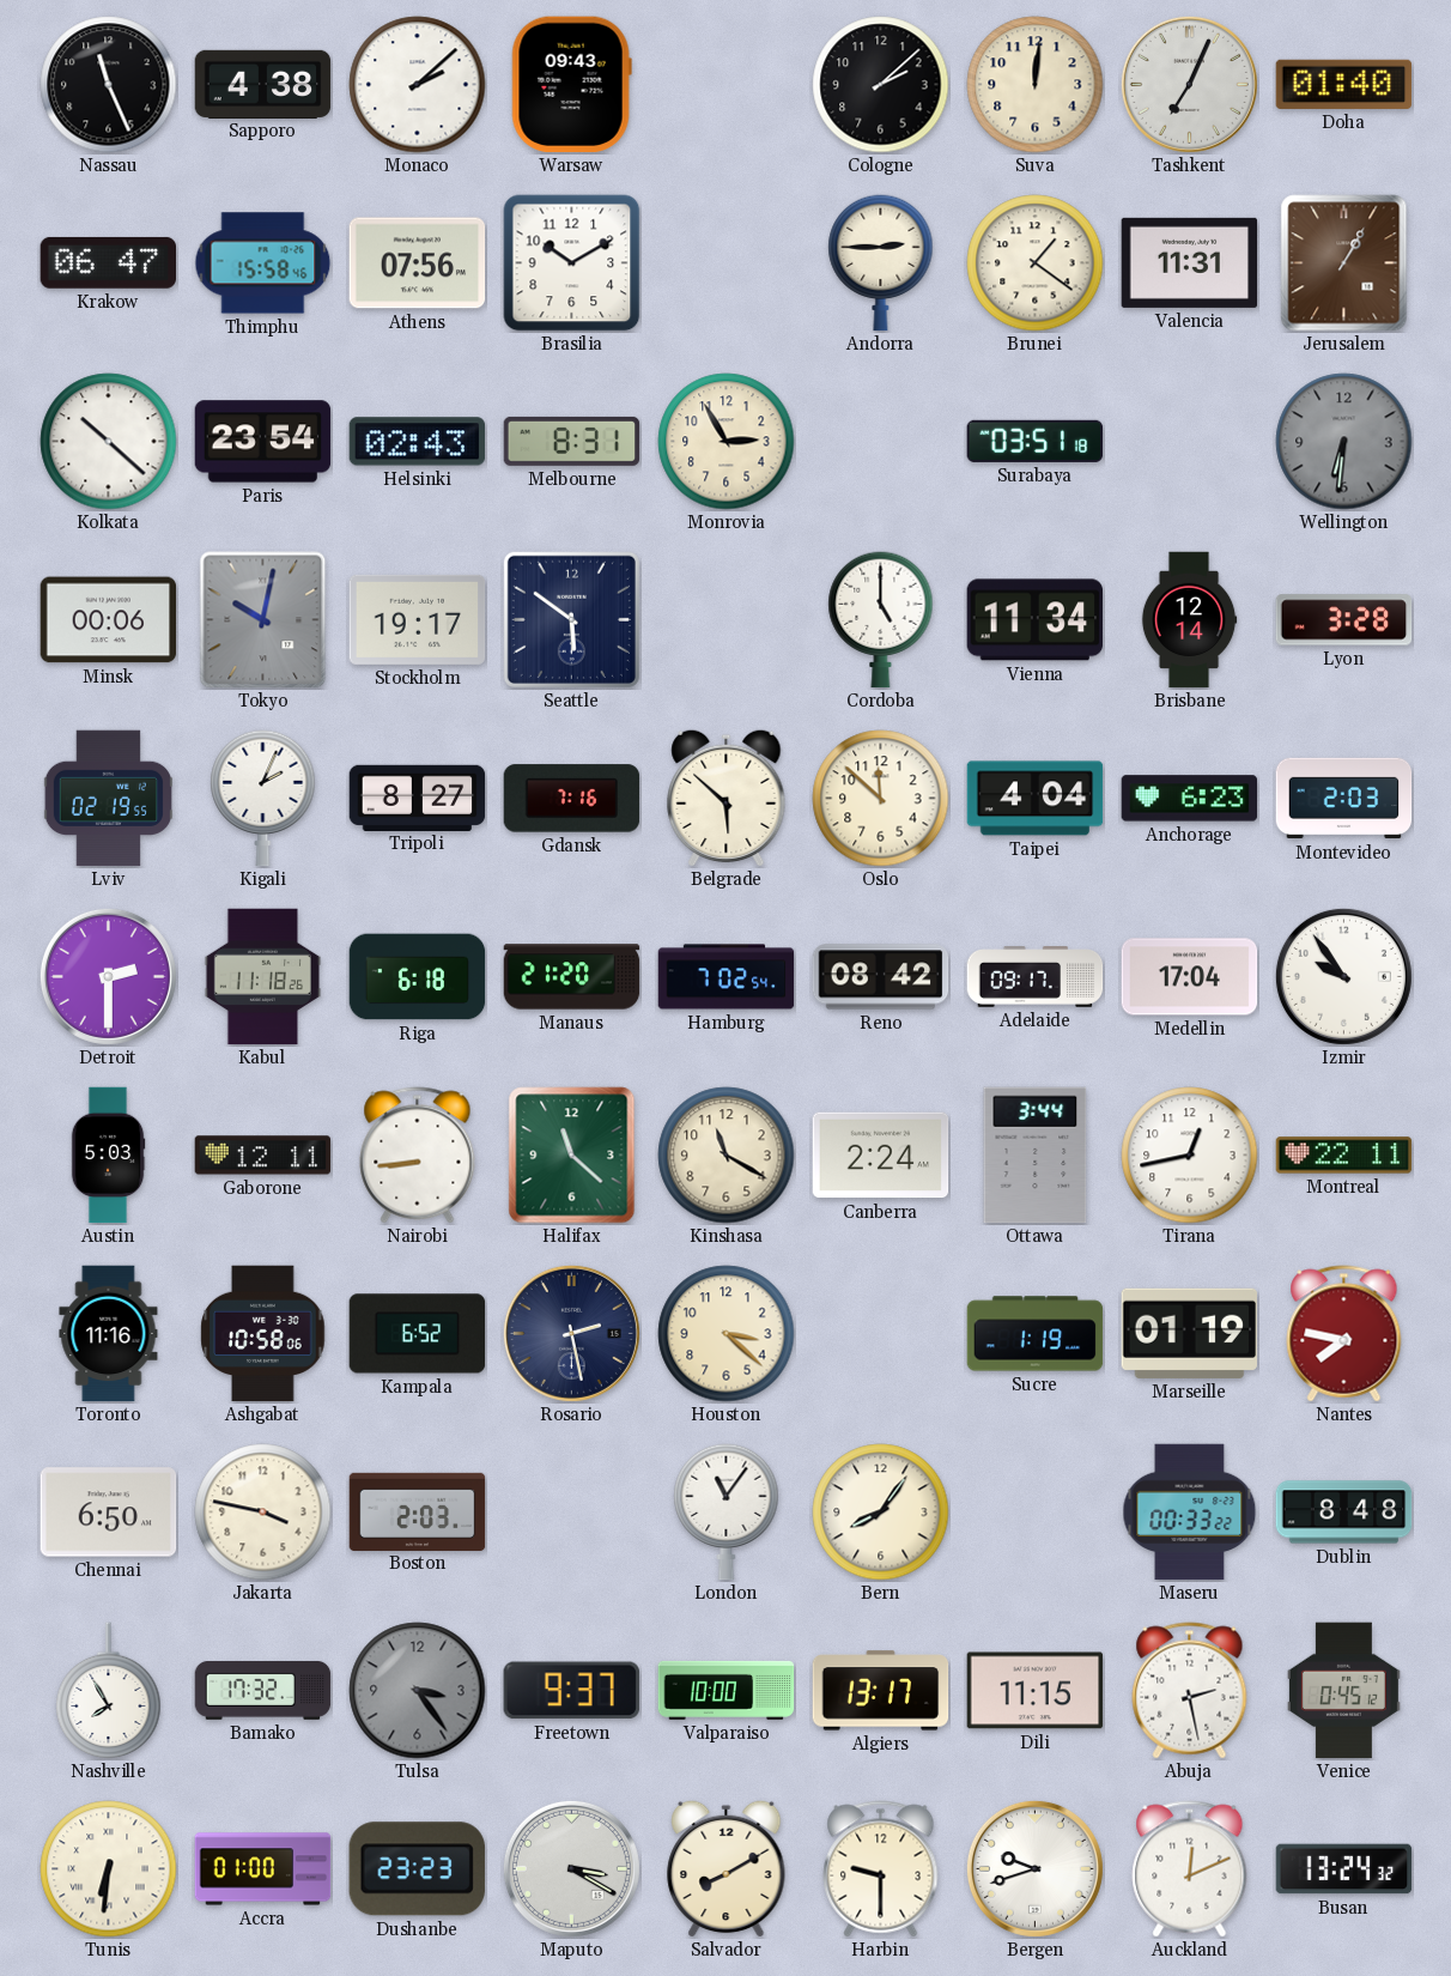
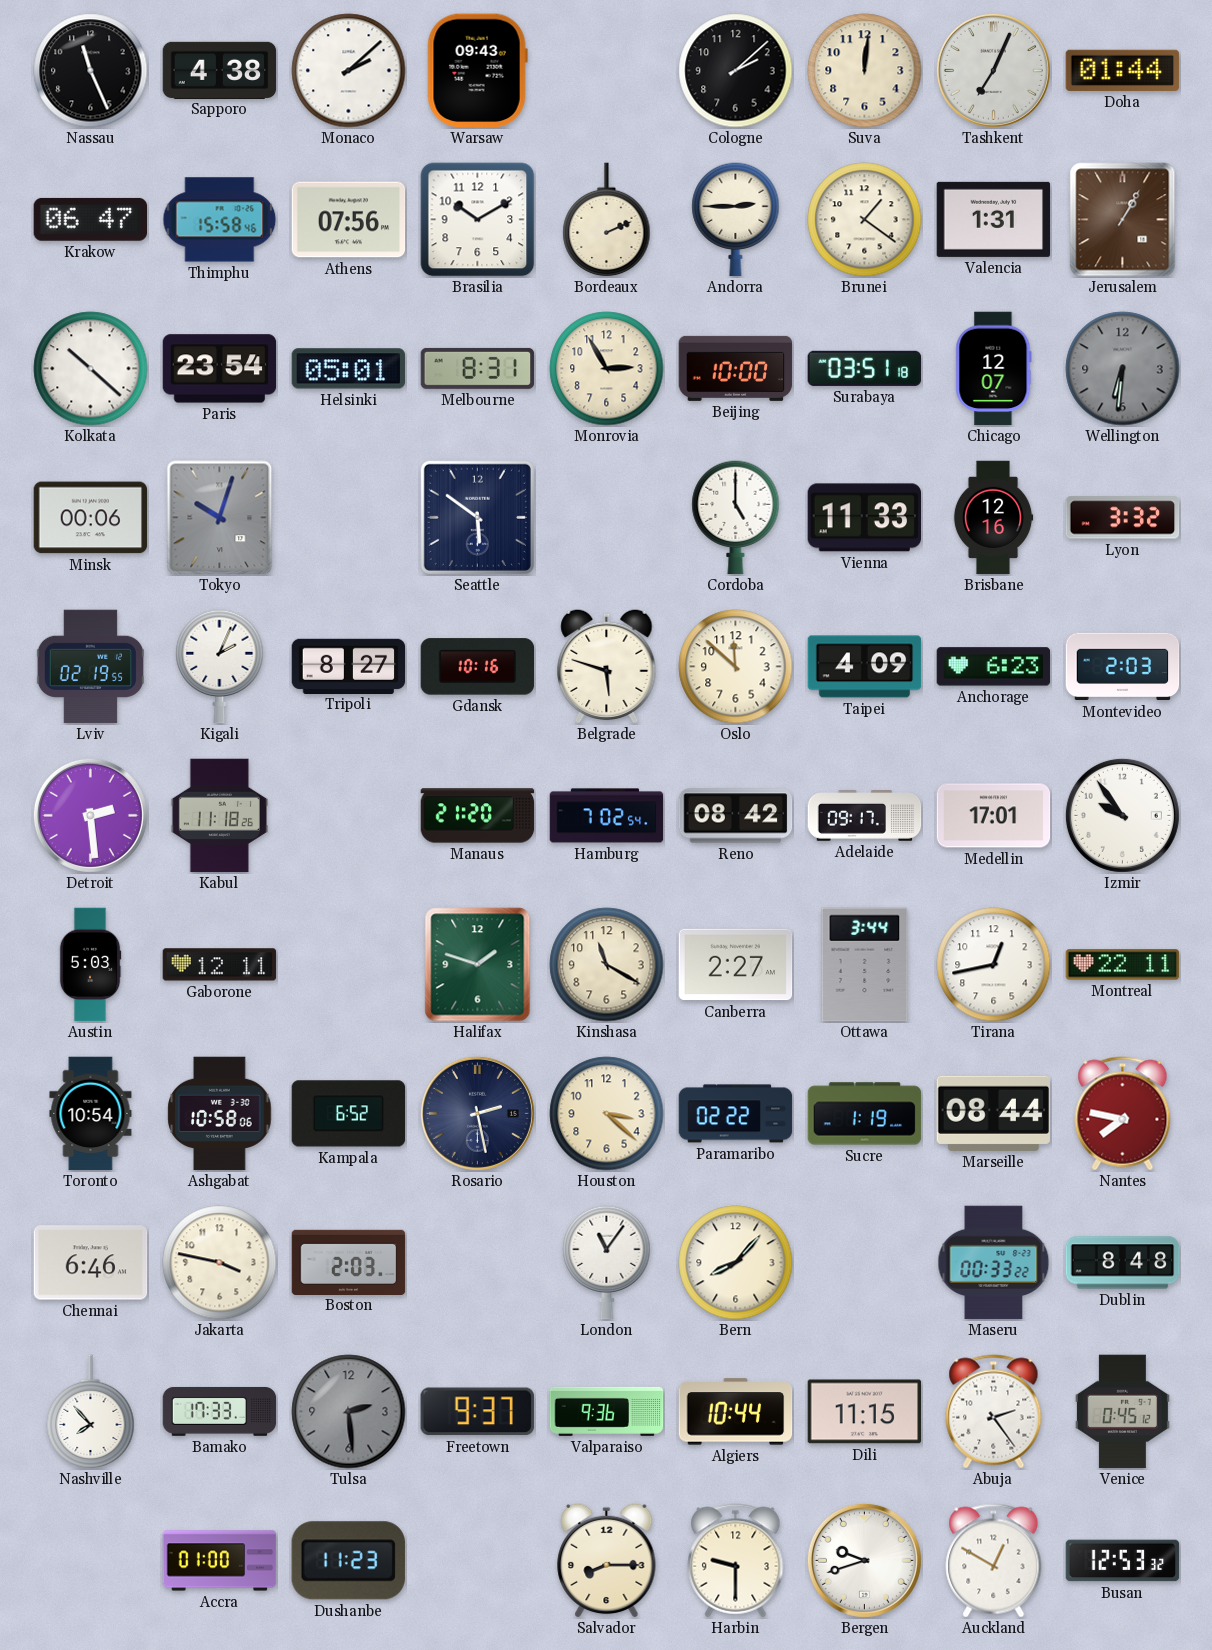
Doha: 01:40 -> 01:44
Bordeaux: none -> 2:11
Valencia: 11:31 -> 1:31
Helsinki: 02:43 -> 05:01
Beijing: none -> 10:00
Chicago: none -> 12:07
Tokyo: 10:02 -> 10:03
Stockholm: 19:17 -> none
Vienna: 11:34 -> 11:33
Brisbane: 12:14 -> 12:16
Lyon: 3:28 -> 3:32
Gdansk: 7:16 -> 10:16
Belgrade: 5:52 -> 5:48
Taipei: 4:04 -> 4:09
Detroit: 2:30 -> 2:29
Riga: 6:18 -> none
Medellin: 17:04 -> 17:01
Nairobi: 8:44 -> none
Halifax: 11:22 -> 1:48
Canberra: 2:24 -> 2:27
Toronto: 11:16 -> 10:54
Paramaribo: none -> 02:22
Marseille: 01:19 -> 08:44
Chennai: 6:50 -> 6:46
Bern: 8:06 -> 8:07
Nashville: 7:55 -> 7:53
Bamako: 17:32 -> 17:33
Tulsa: 3:24 -> 2:29
Valparaiso: 10:00 -> 9:36
Algiers: 13:17 -> 10:44
Abuja: 2:28 -> 2:24
Tunis: 6:31 -> none
Dushanbe: 23:23 -> 11:23
Maputo: 3:20 -> none
Salvador: 8:10 -> 8:15
Auckland: 12:11 -> 12:50
Busan: 13:24 -> 12:53
